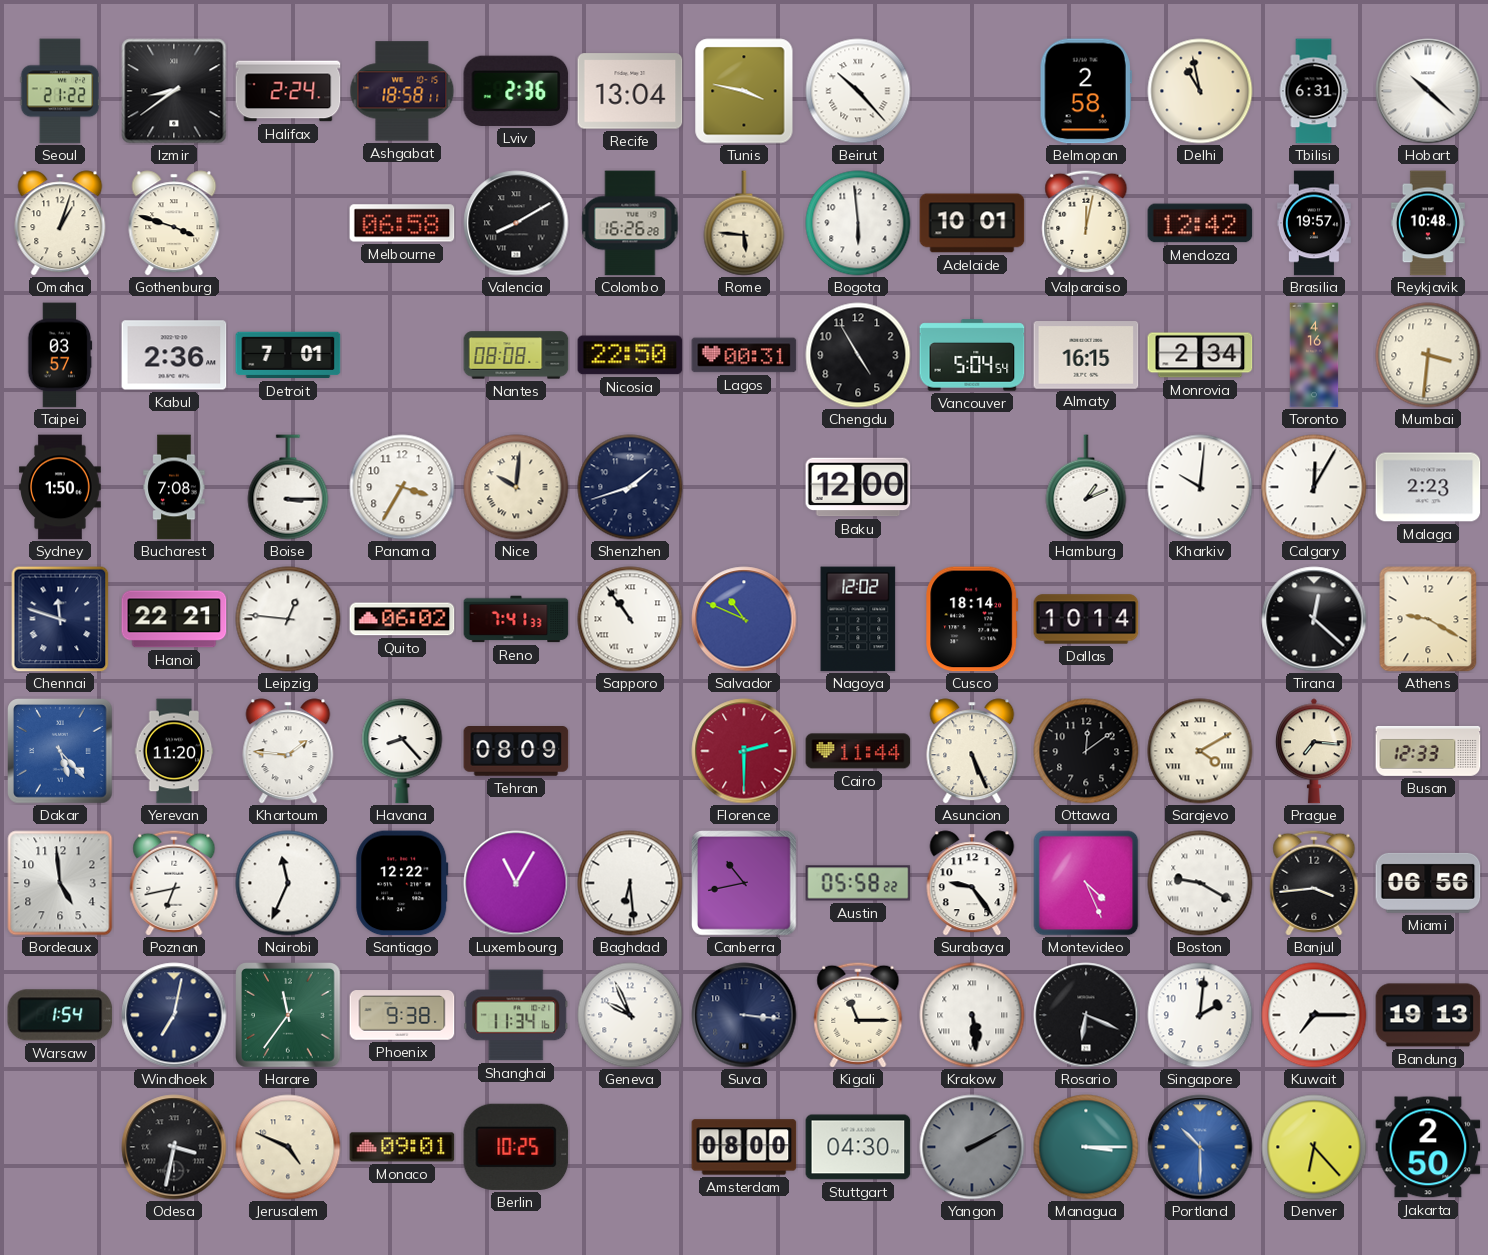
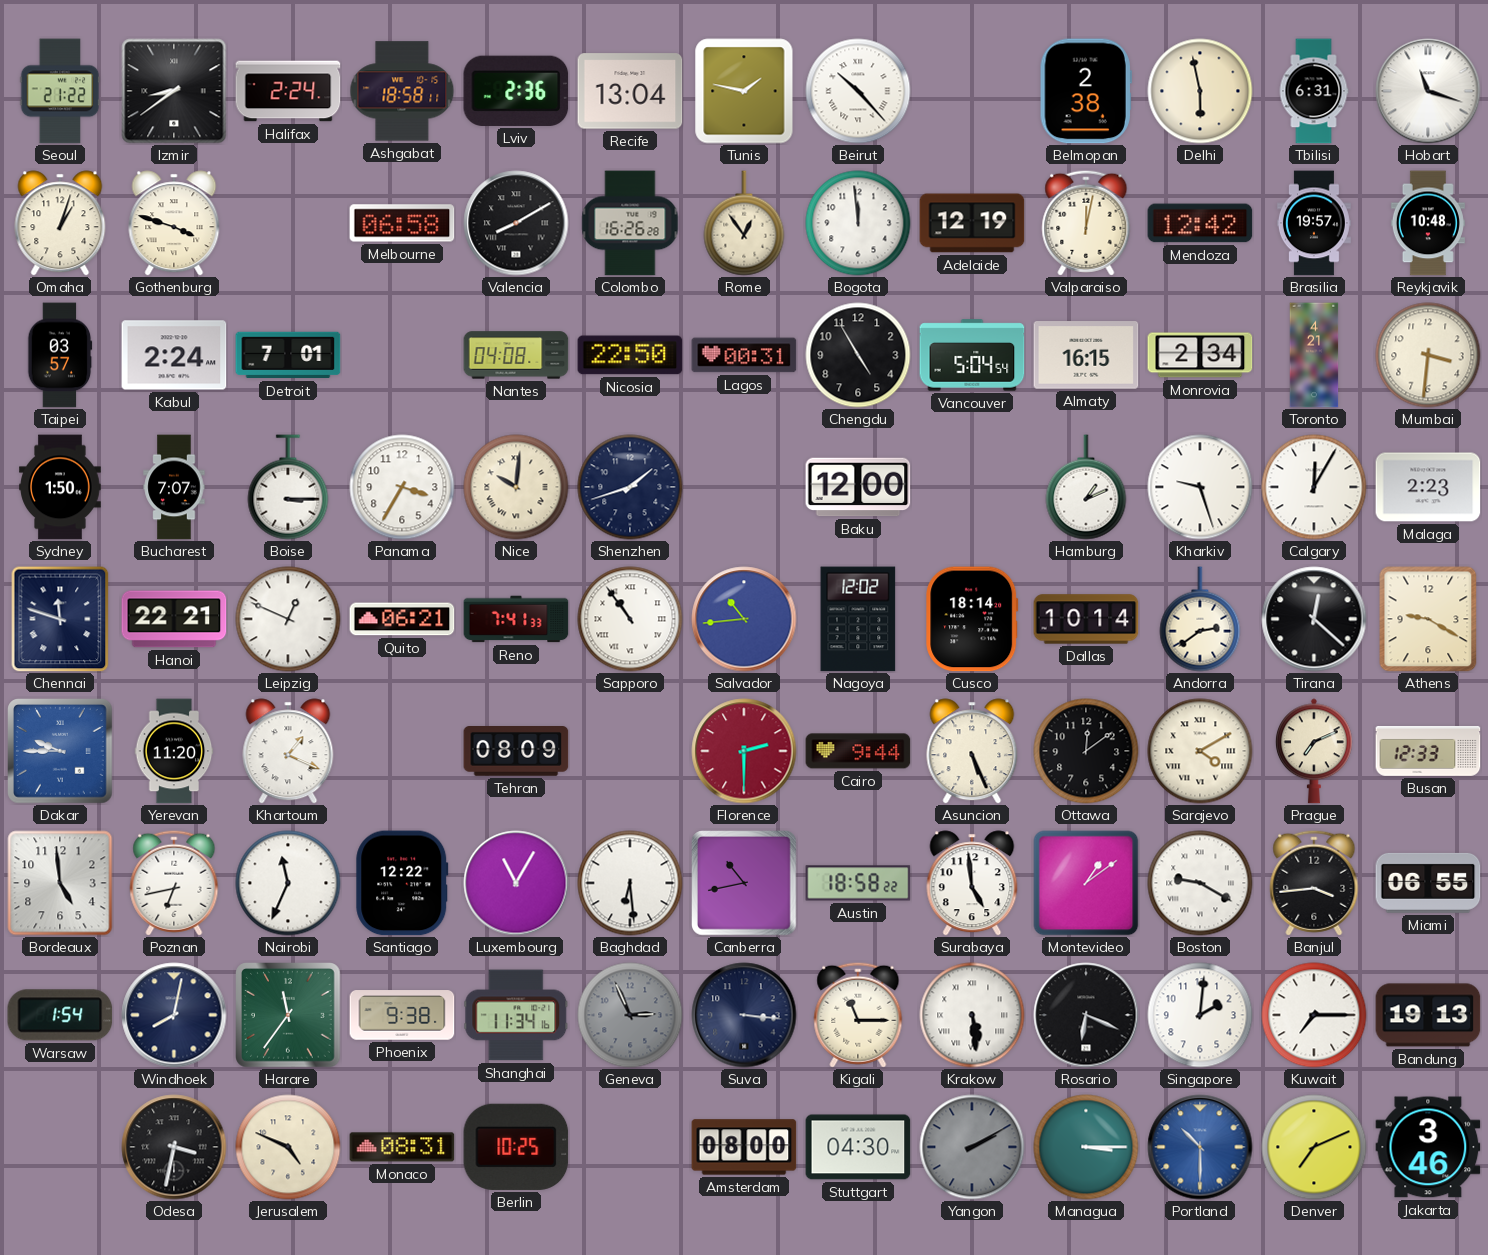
Tunis: 3:47 -> 1:47
Belmopan: 2:58 -> 2:38
Delhi: 10:58 -> 5:58
Hobart: 10:22 -> 11:18
Rome: 5:46 -> 12:54
Bogota: 5:59 -> 11:59
Adelaide: 10:01 -> 12:19
Kabul: 2:36 -> 2:24
Nantes: 08:08 -> 04:08
Toronto: 4:16 -> 4:21
Bucharest: 7:08 -> 7:07
Kharkiv: 10:01 -> 9:27
Leipzig: 12:46 -> 12:49
Quito: 06:02 -> 06:21
Salvador: 10:49 -> 10:44
Andorra: none -> 2:39
Dakar: 5:23 -> 9:45
Khartoum: 1:46 -> 1:19
Havana: 8:23 -> none
Cairo: 11:44 -> 9:44
Prague: 7:16 -> 7:11
Austin: 05:58 -> 18:58
Surabaya: 9:24 -> 4:59
Montevideo: 4:26 -> 1:09
Miami: 06:56 -> 06:55
Windhoek: 7:02 -> 8:02
Geneva: 9:56 -> 2:56
Geneva dial: white -> grey
Monaco: 09:01 -> 08:31
Denver: 6:23 -> 7:11
Jakarta: 2:50 -> 3:46
